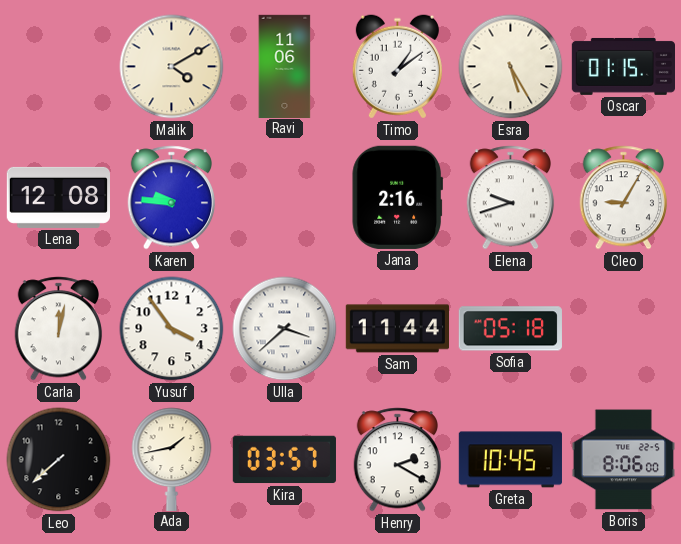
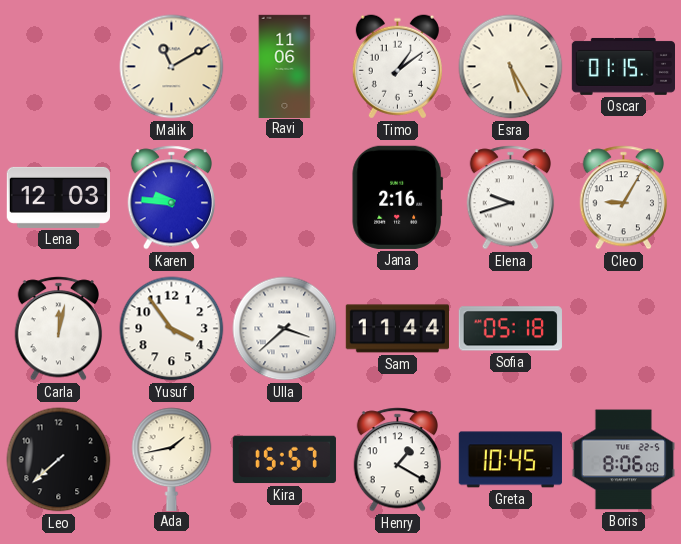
Malik: 4:10 -> 11:10
Lena: 12:08 -> 12:03
Kira: 03:57 -> 15:57
Henry: 2:20 -> 1:20
